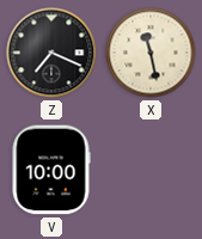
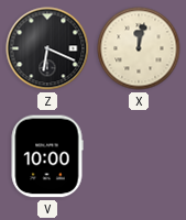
Z: 7:19 -> 6:19
X: 11:28 -> 12:02
